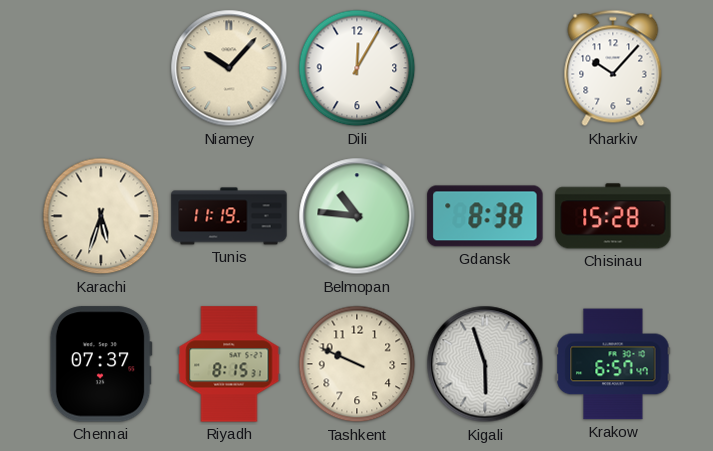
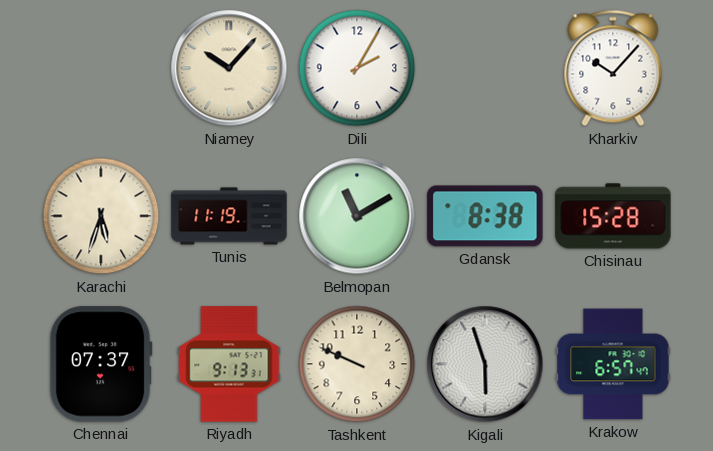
Dili: 12:05 -> 2:05
Belmopan: 10:46 -> 11:10
Riyadh: 8:15 -> 9:13
